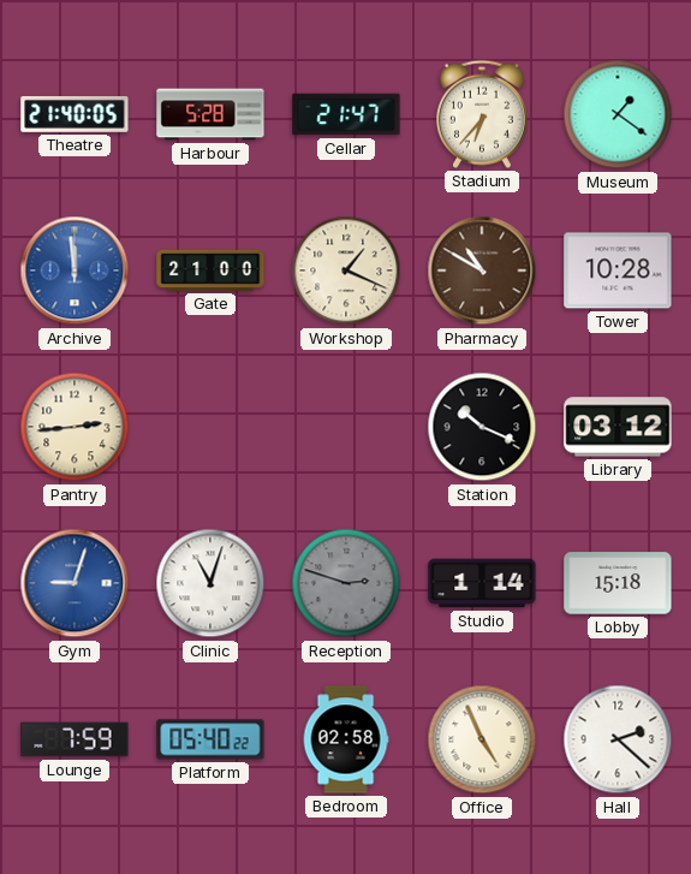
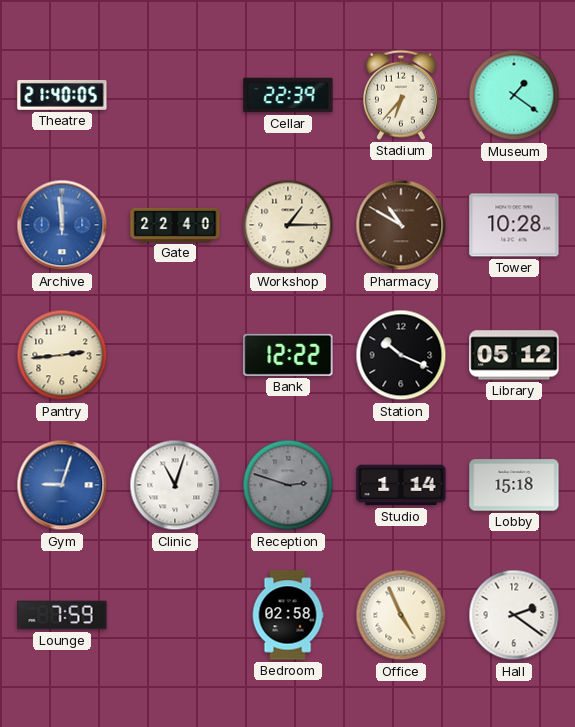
Harbour: 5:28 -> none
Cellar: 21:47 -> 22:39
Gate: 21:00 -> 22:40
Workshop: 1:19 -> 1:15
Bank: none -> 12:22
Library: 03:12 -> 05:12
Platform: 05:40 -> none
Hall: 2:22 -> 2:21
